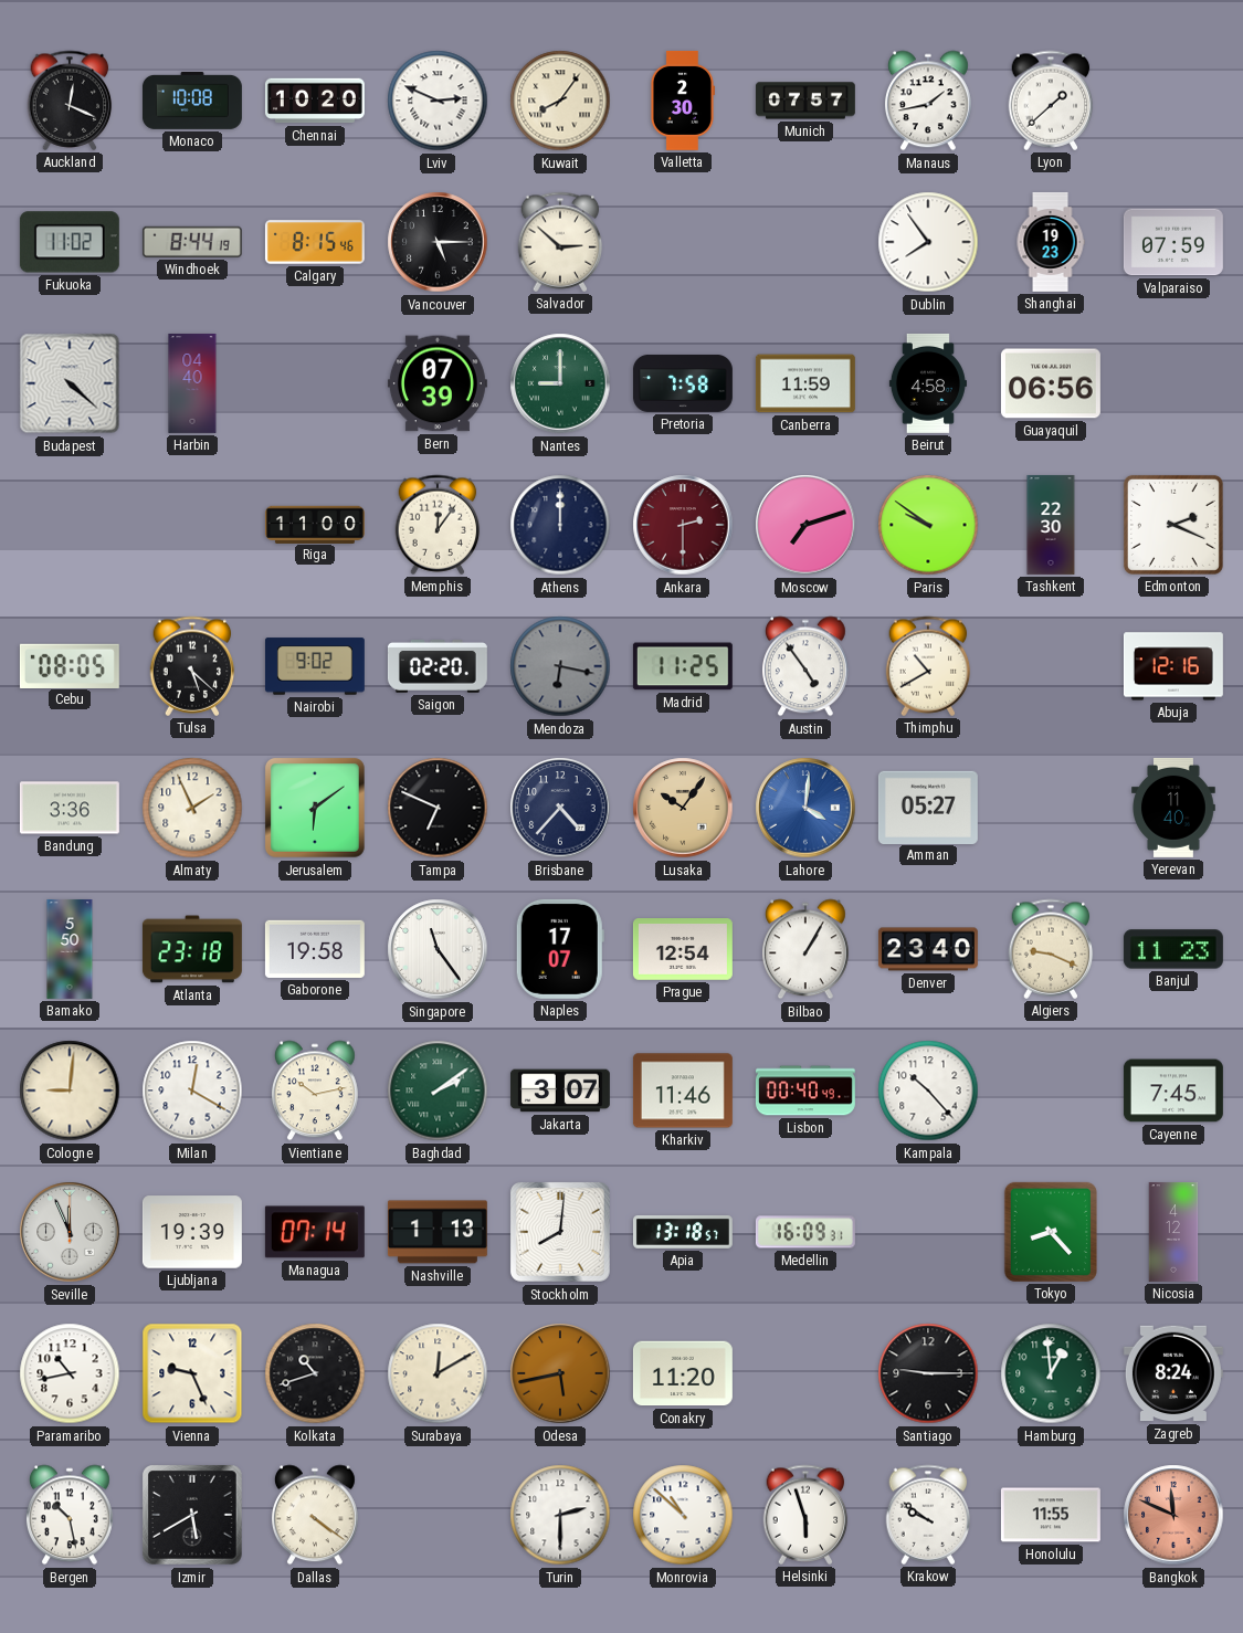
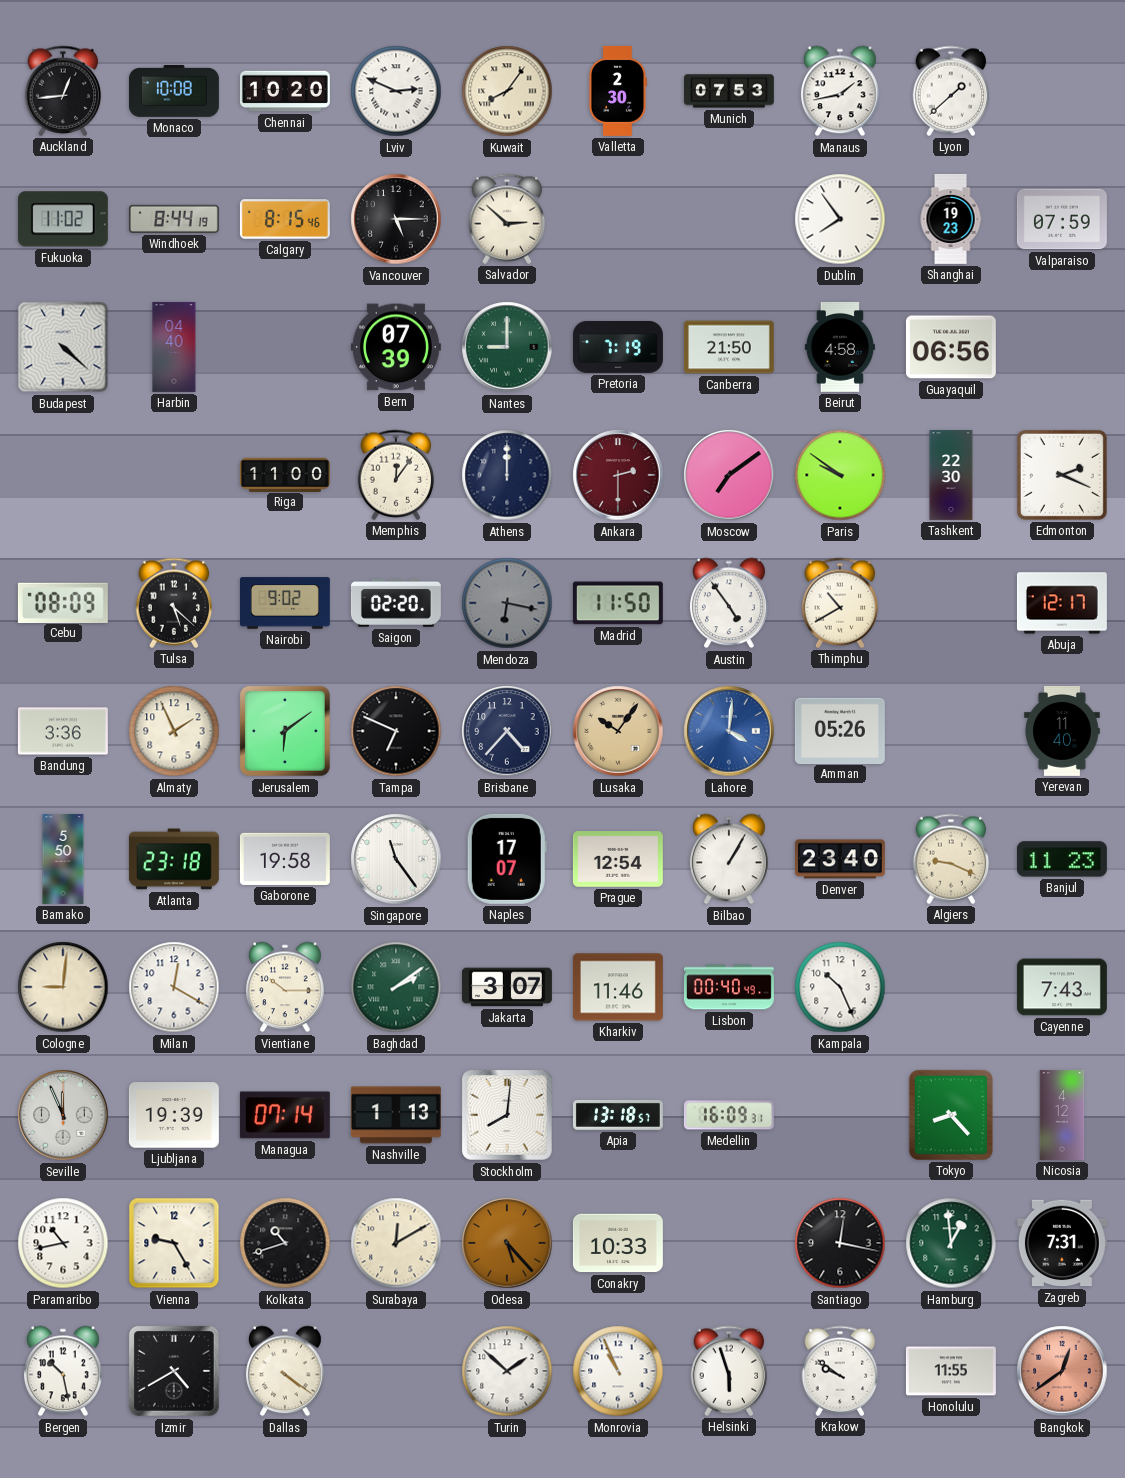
Auckland: 12:19 -> 12:44
Munich: 07:57 -> 07:53
Pretoria: 7:58 -> 7:19
Canberra: 11:59 -> 21:50
Moscow: 7:12 -> 7:09
Cebu: 08:05 -> 08:09
Madrid: 11:25 -> 11:50
Abuja: 12:16 -> 12:17
Amman: 05:27 -> 05:26
Vientiane: 10:13 -> 10:15
Kampala: 10:23 -> 10:26
Cayenne: 7:45 -> 7:43
Vienna: 9:26 -> 9:25
Odesa: 5:43 -> 5:23
Conakry: 11:20 -> 10:33
Santiago: 9:15 -> 12:17
Zagreb: 8:24 -> 7:31
Izmir: 5:40 -> 4:40
Turin: 2:30 -> 1:52
Monrovia: 10:52 -> 10:56
Bangkok: 11:49 -> 12:39
